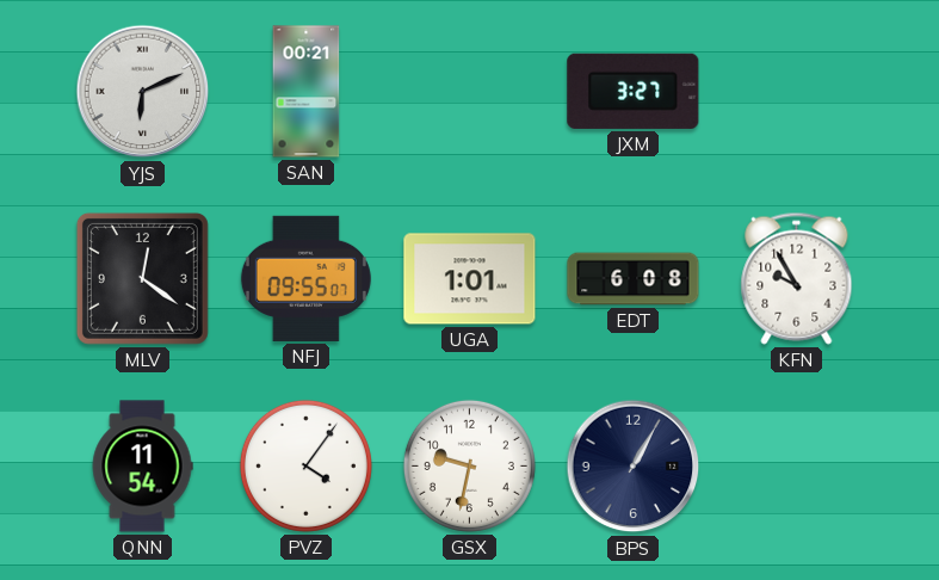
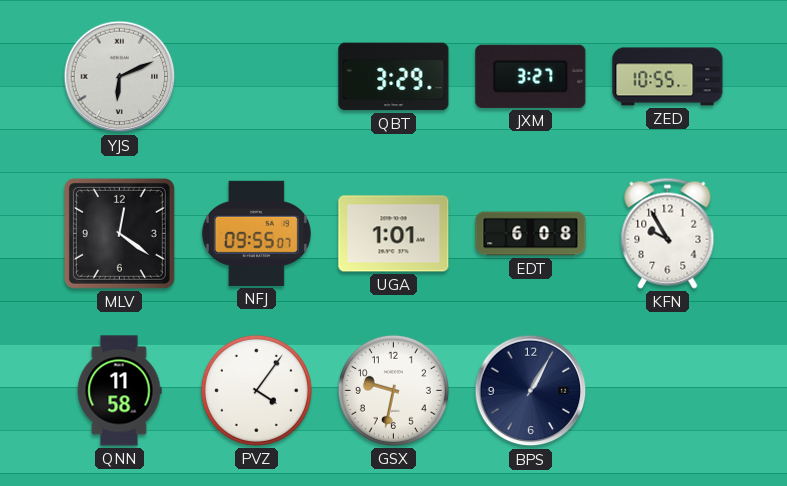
SAN: 00:21 -> none
QBT: none -> 3:29
ZED: none -> 10:55
QNN: 11:54 -> 11:58
